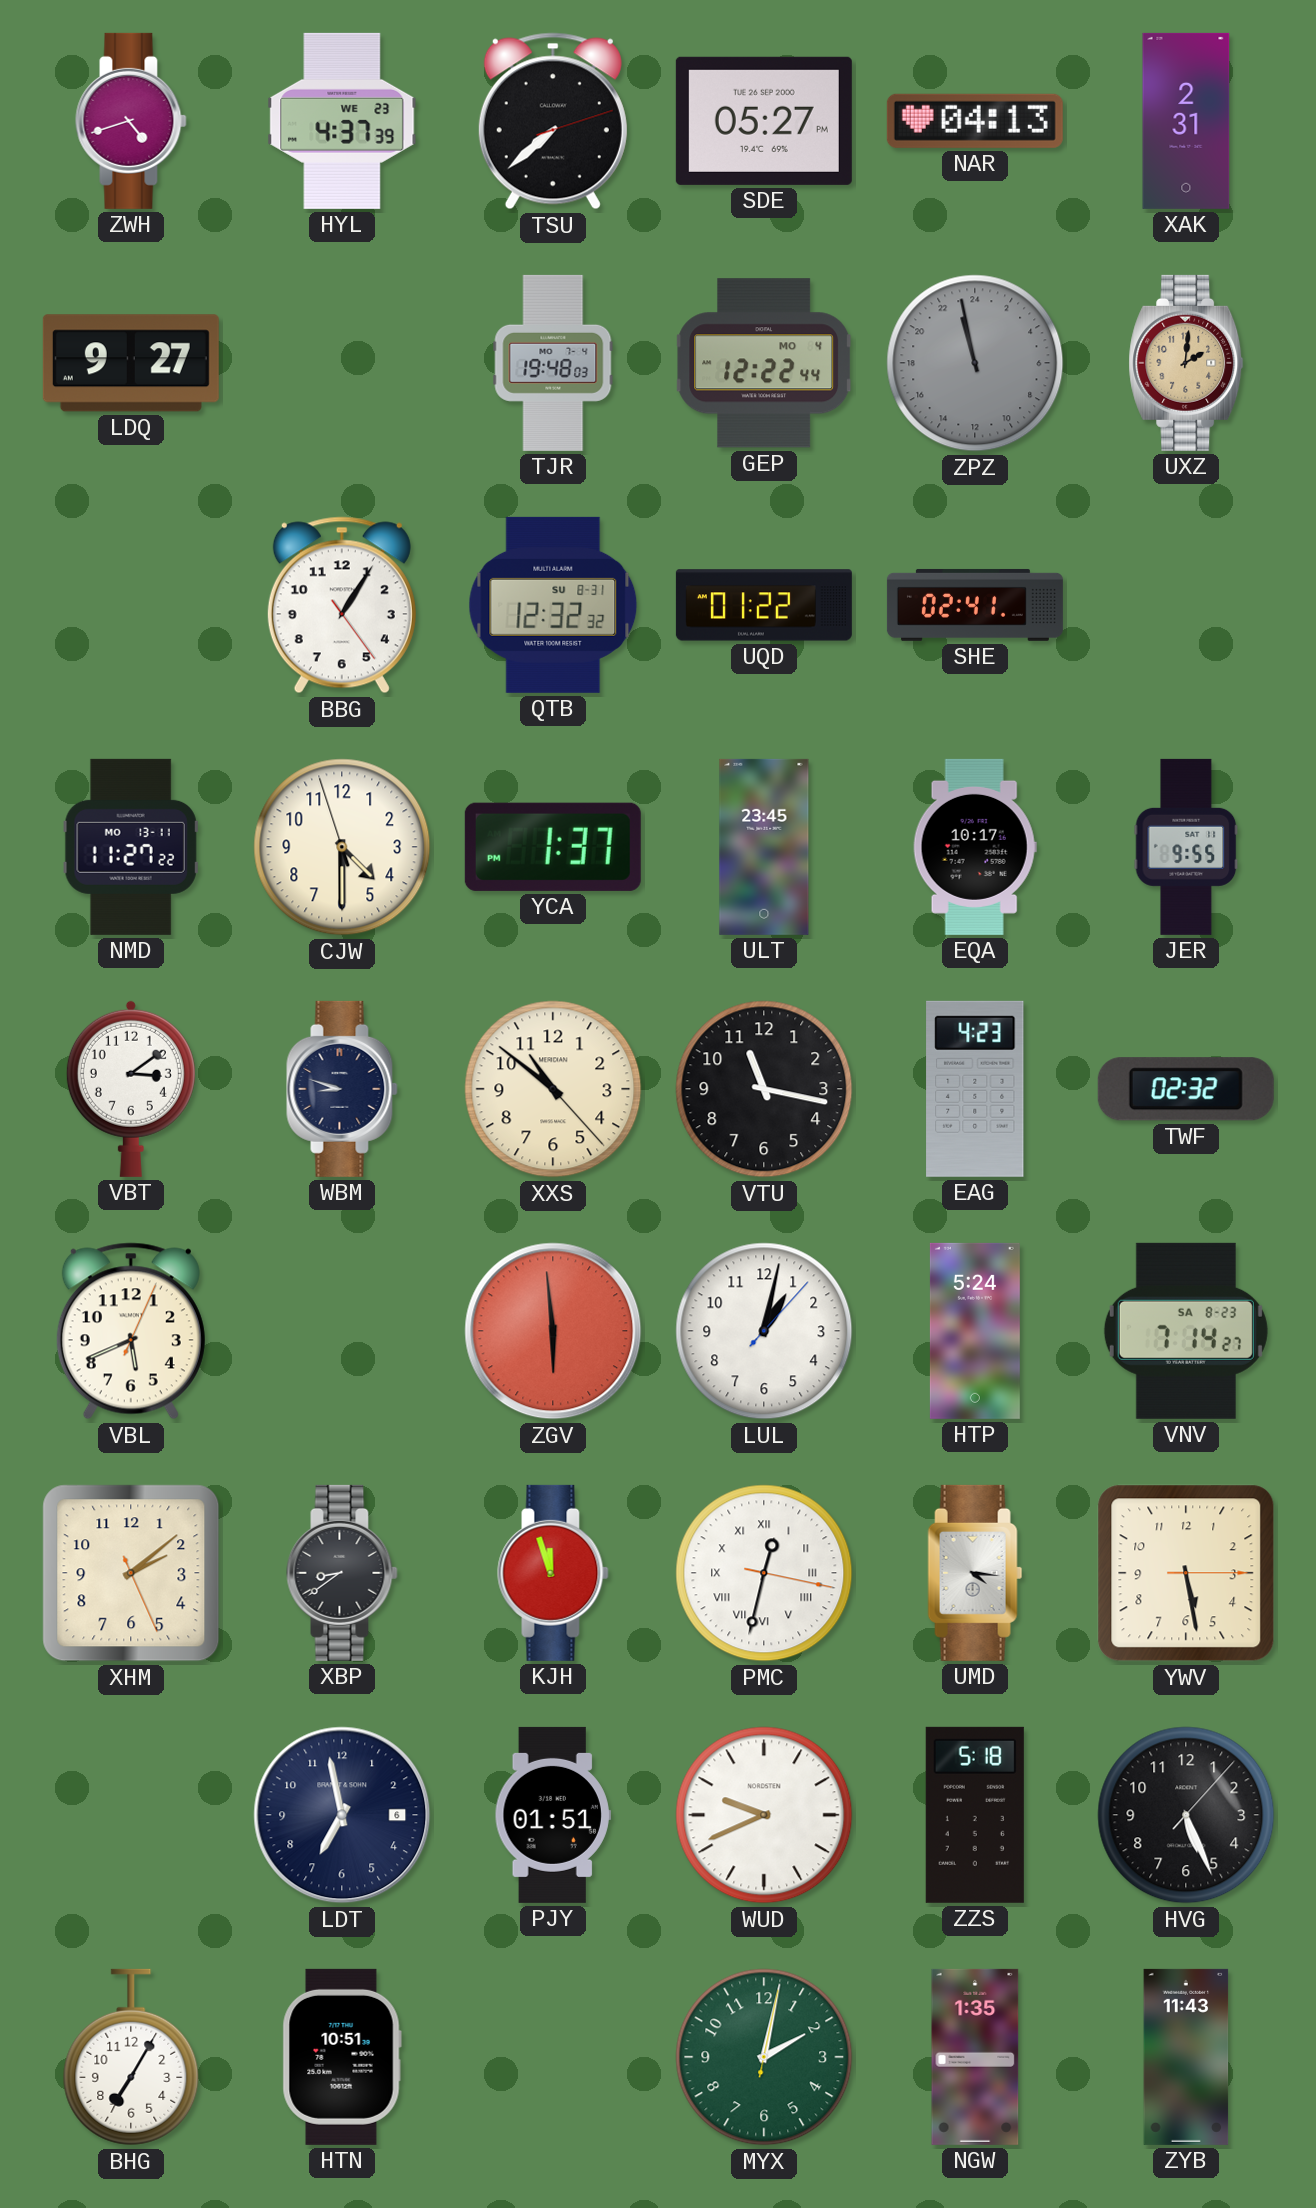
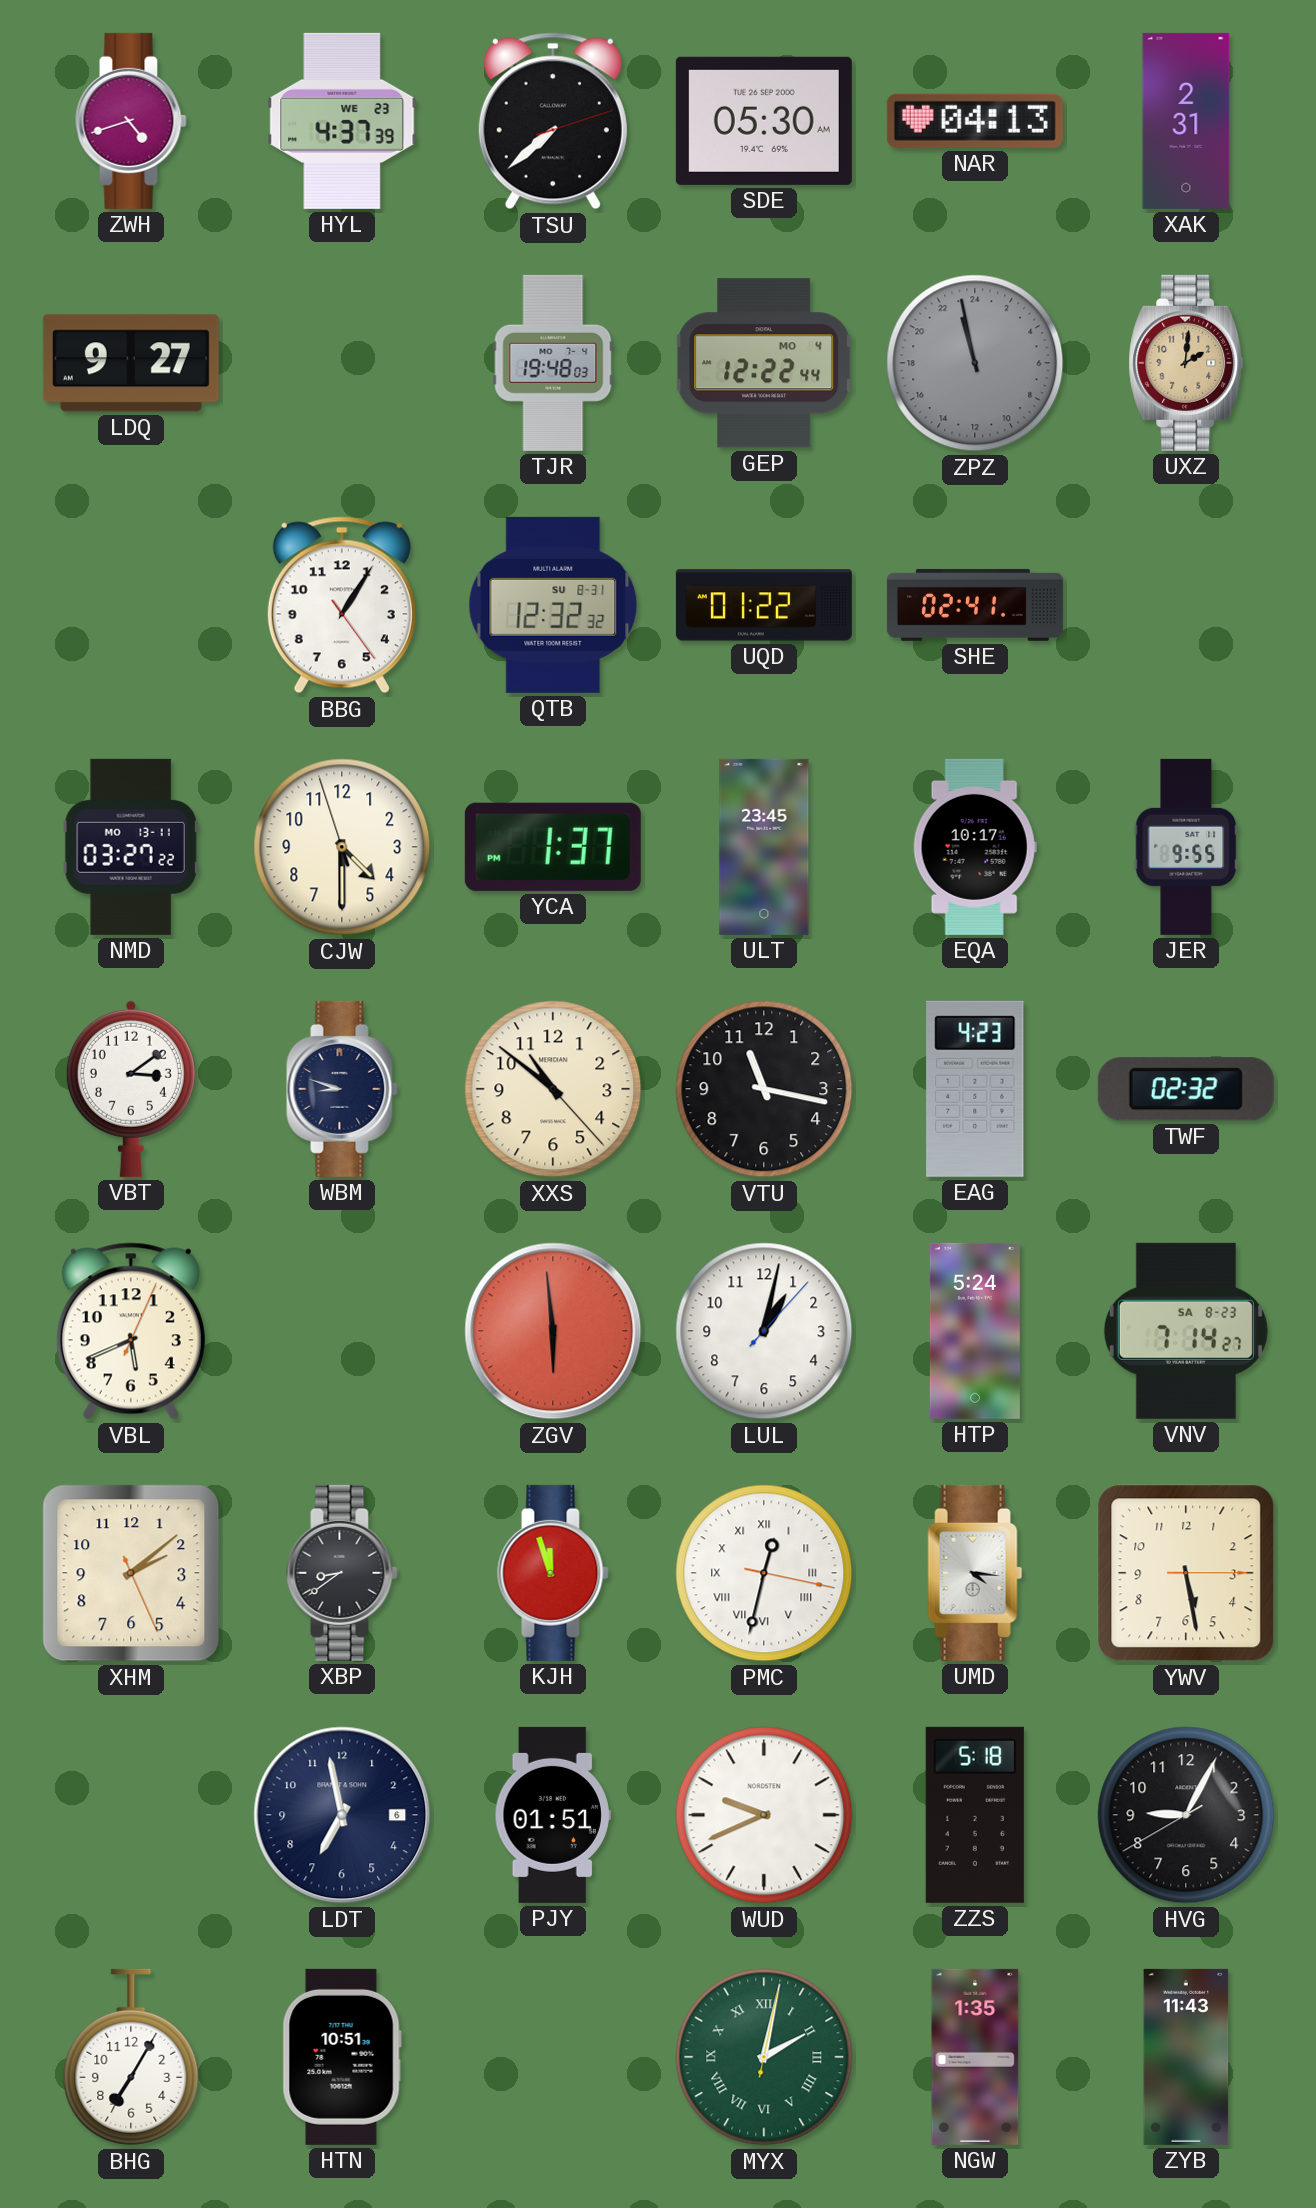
SDE: 05:27 -> 05:30
NMD: 11:27 -> 03:27
HVG: 5:26 -> 9:04
MYX numerals: Arabic -> Roman
